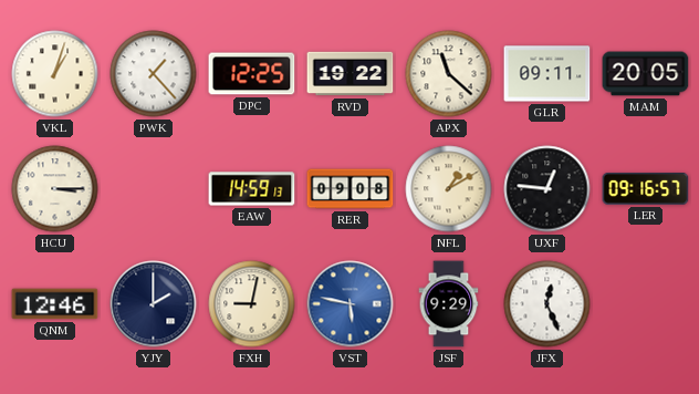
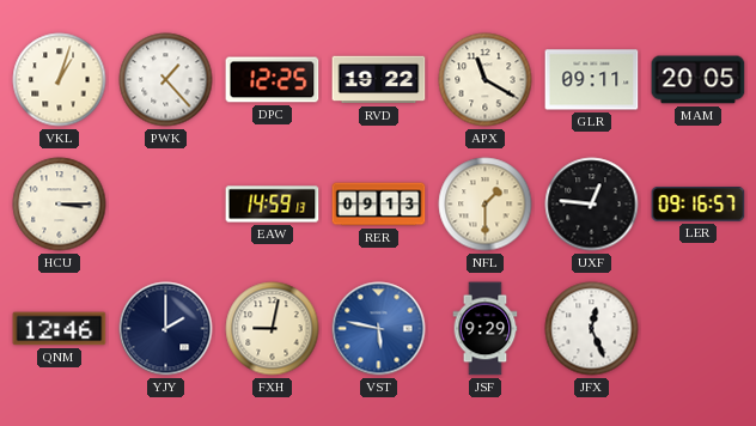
APX: 11:22 -> 11:20
RER: 09:08 -> 09:13
NFL: 1:10 -> 1:30
